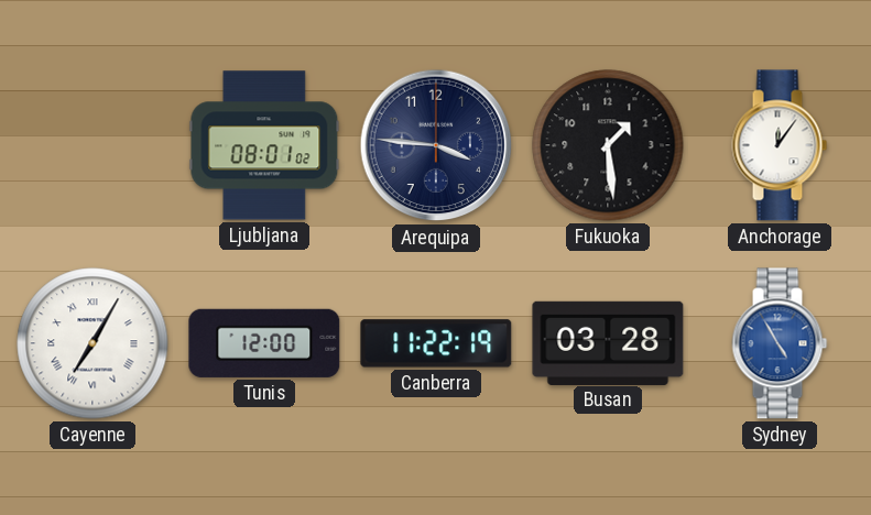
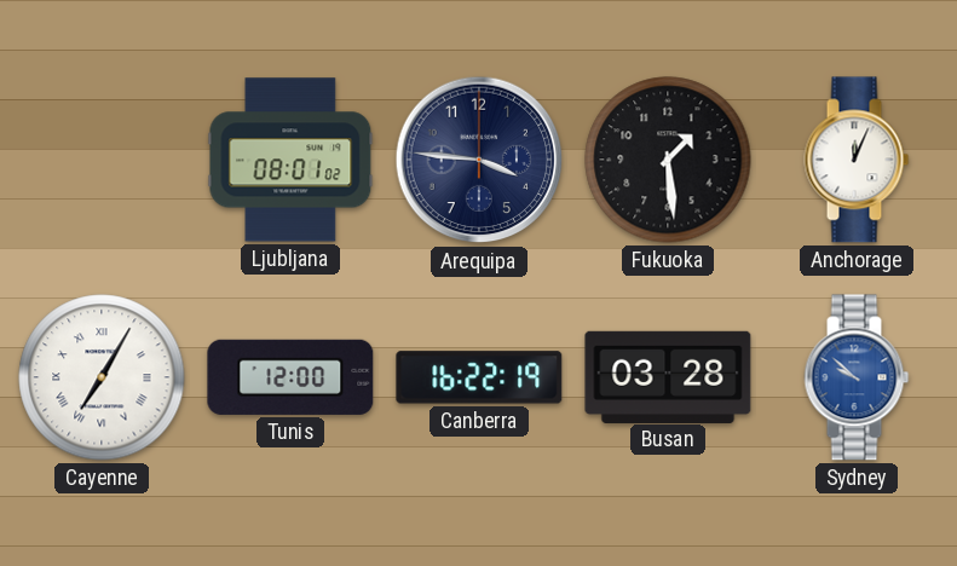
Anchorage: 12:06 -> 12:04
Canberra: 11:22 -> 16:22
Sydney: 4:55 -> 9:52
